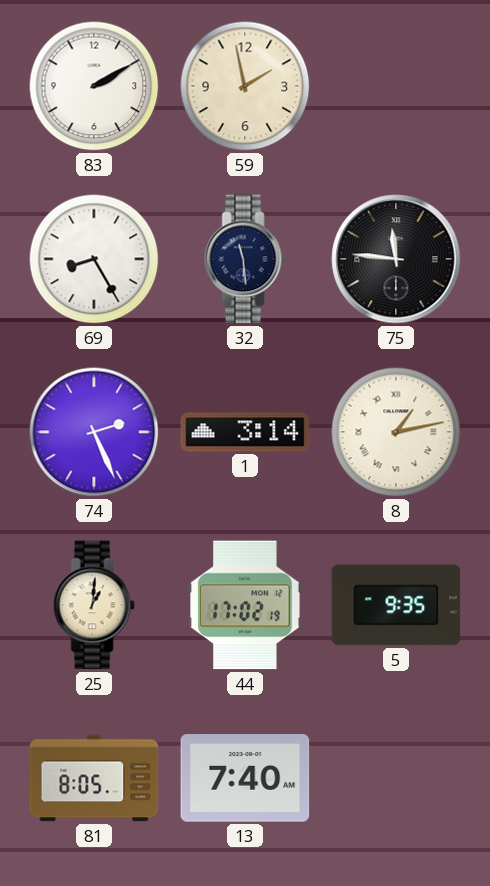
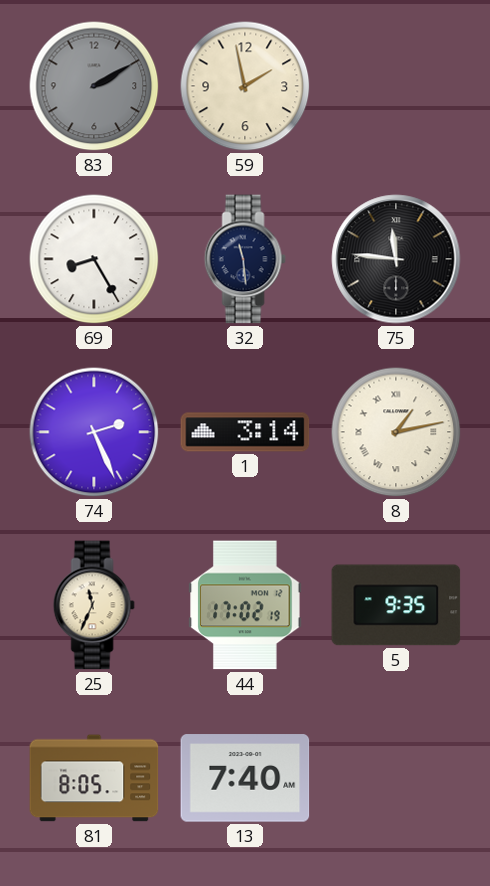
83 dial: white -> grey
25: 1:01 -> 11:34
